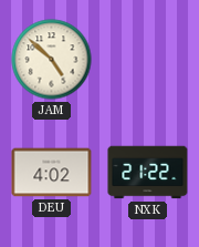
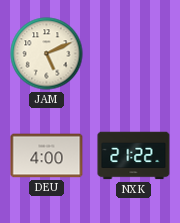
JAM: 4:52 -> 5:11
DEU: 4:02 -> 4:00
